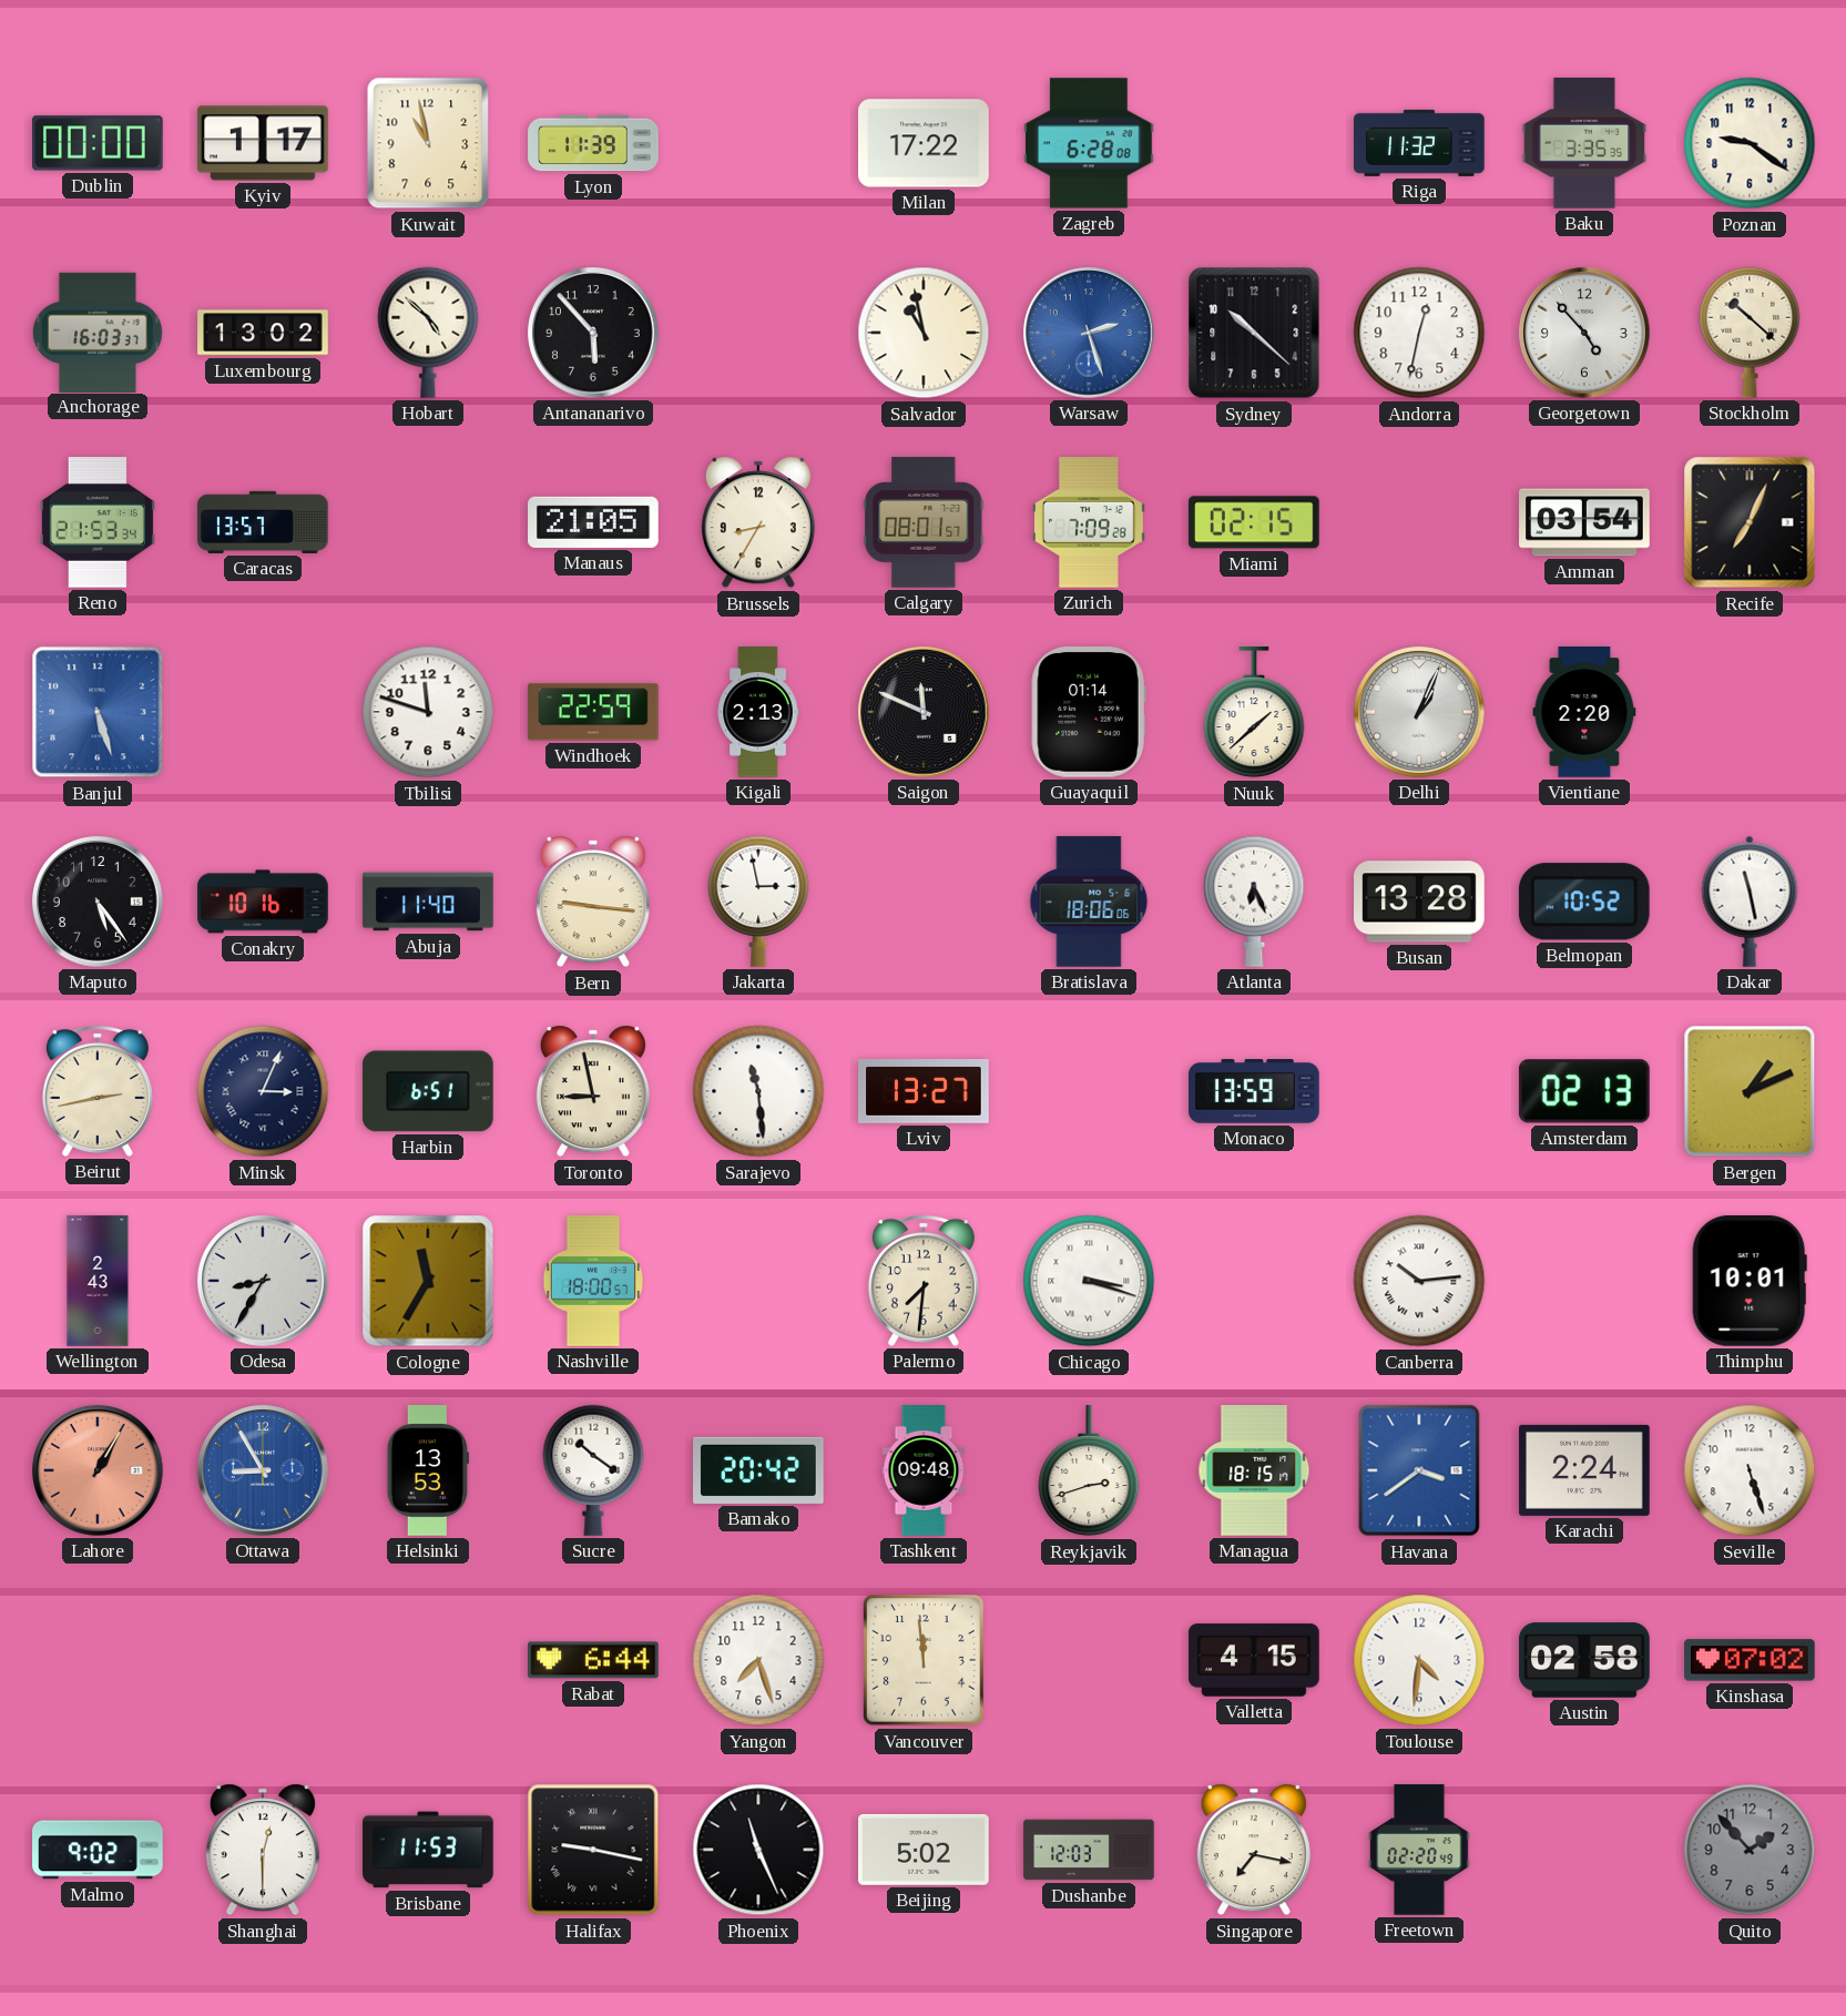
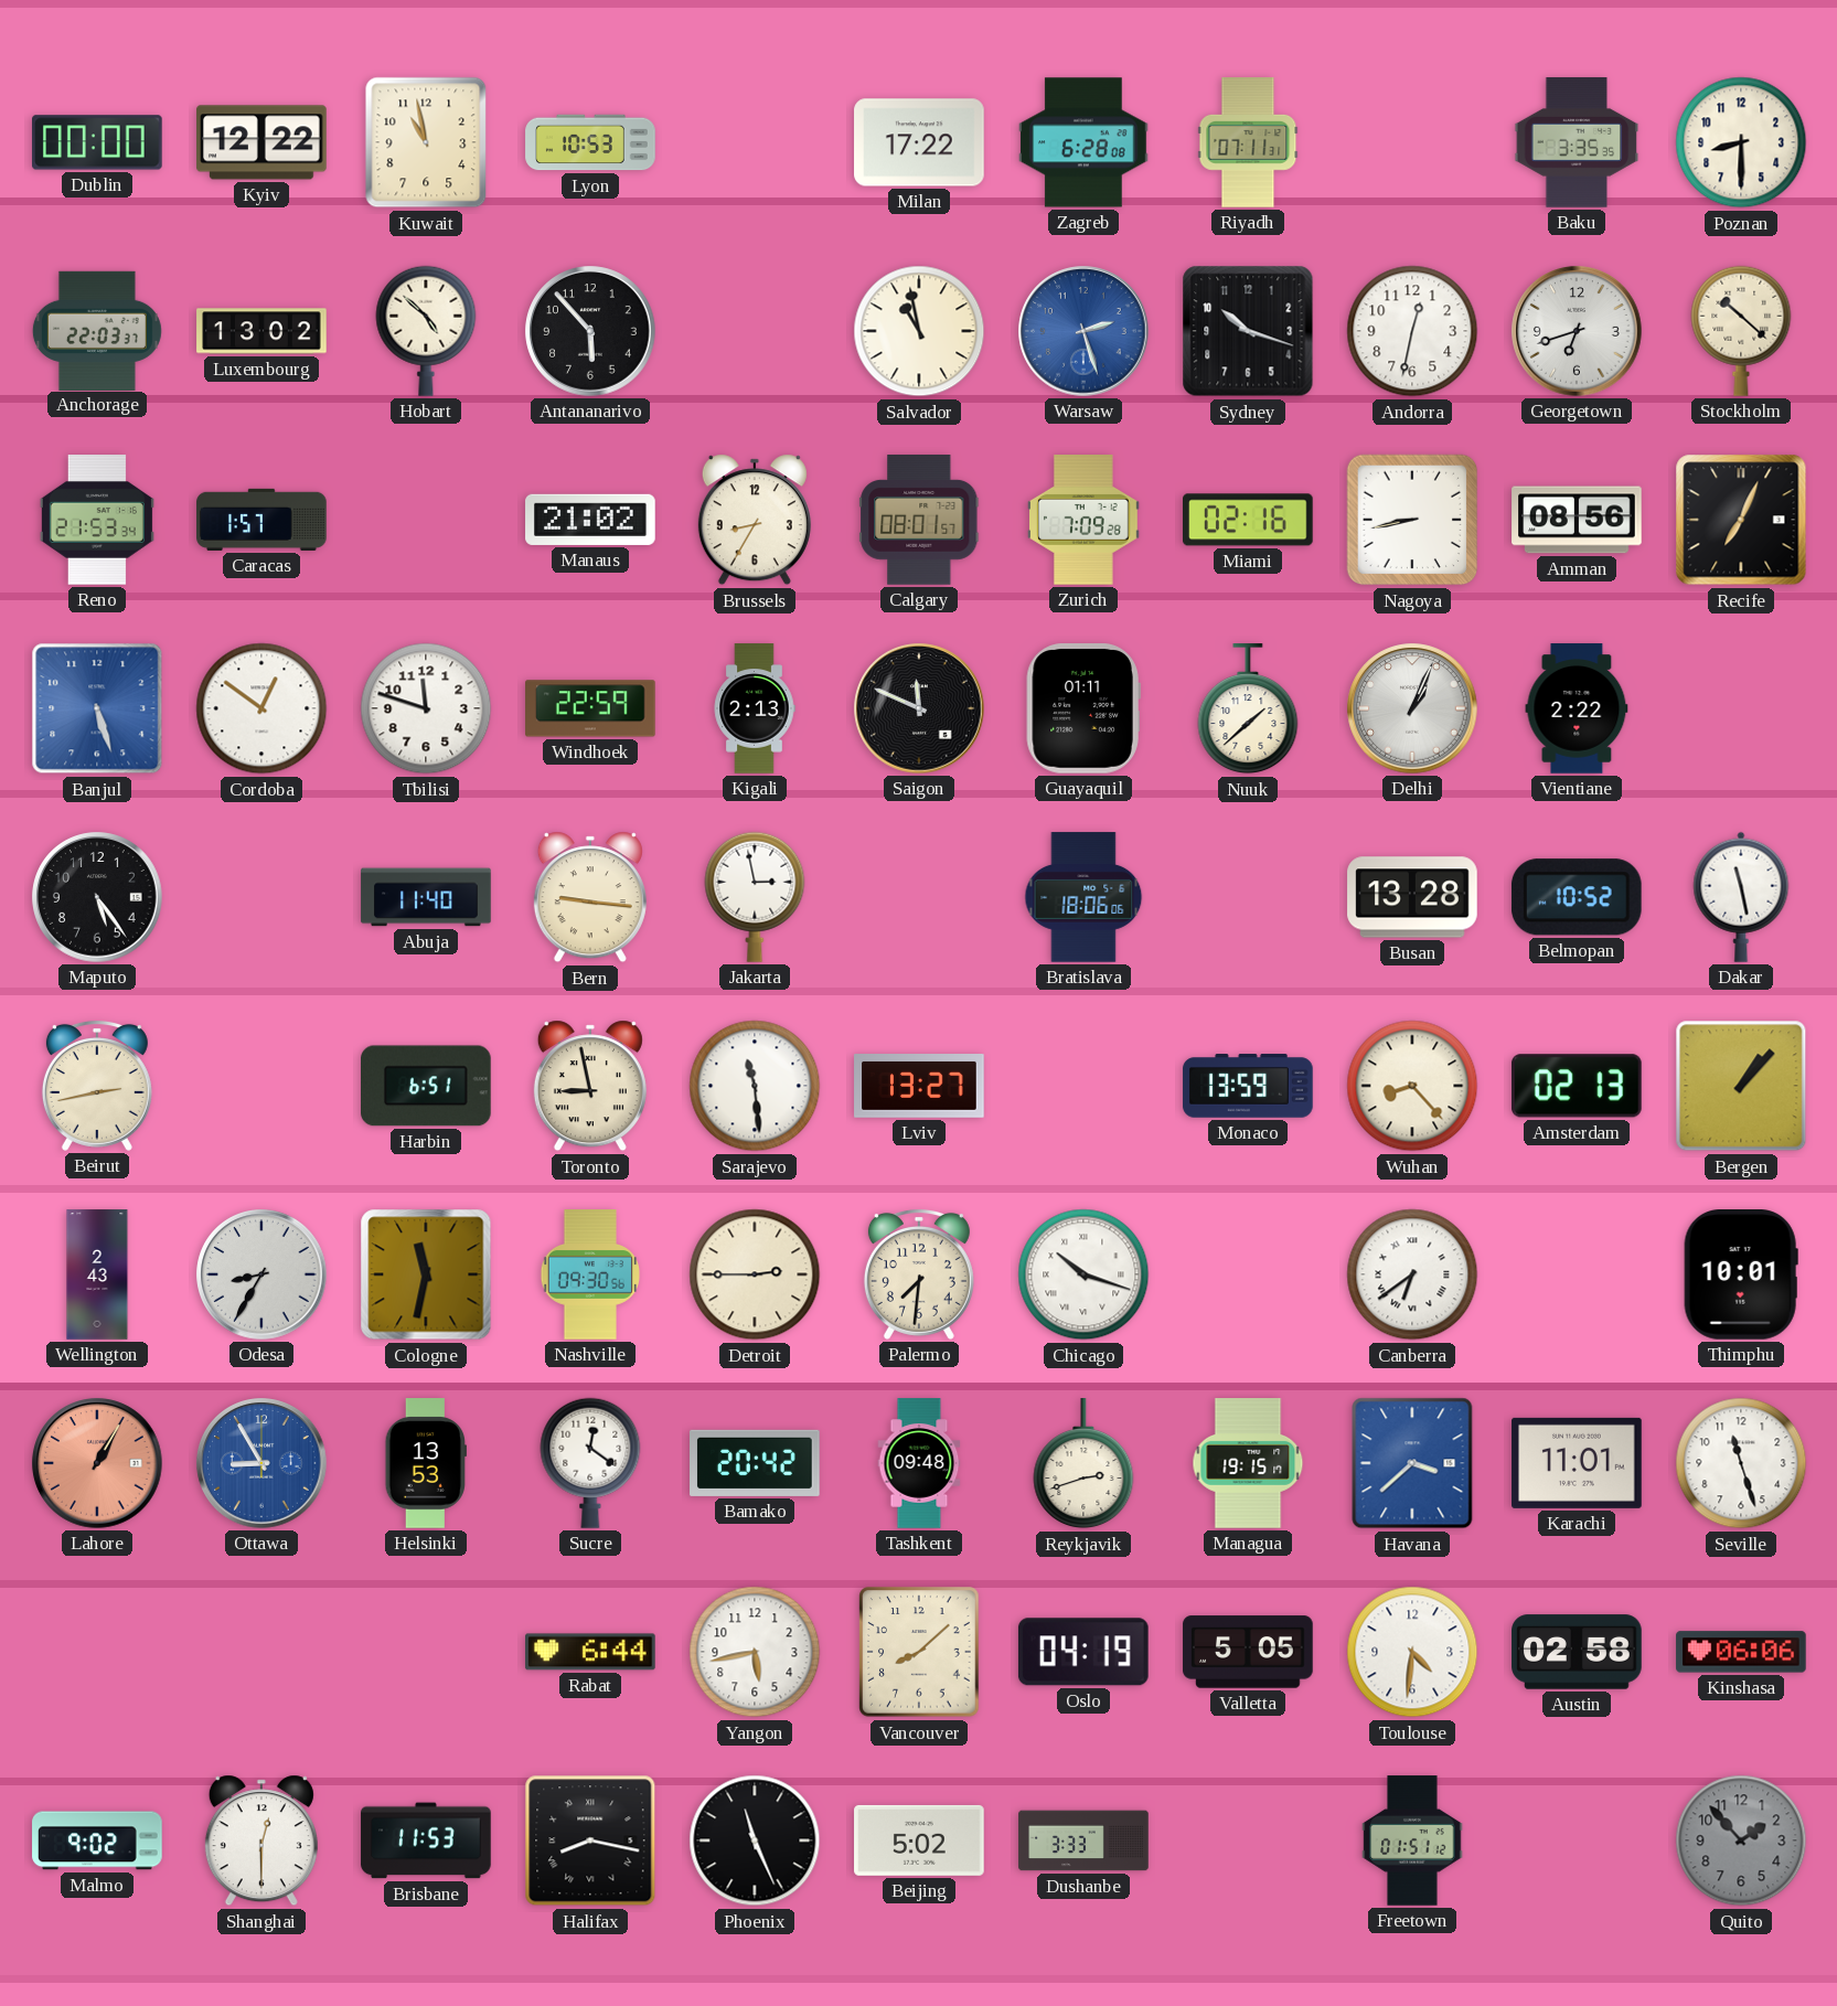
Kyiv: 1:17 -> 12:22
Lyon: 11:39 -> 10:53
Riyadh: none -> 07:11
Riga: 11:32 -> none
Poznan: 9:21 -> 8:30
Anchorage: 16:03 -> 22:03
Sydney: 10:22 -> 10:18
Georgetown: 4:53 -> 6:42
Caracas: 13:57 -> 1:57
Manaus: 21:05 -> 21:02
Miami: 02:15 -> 02:16
Nagoya: none -> 8:43
Amman: 03:54 -> 08:56
Cordoba: none -> 12:51
Guayaquil: 01:14 -> 01:11
Vientiane: 2:20 -> 2:22
Conakry: 10:16 -> none
Atlanta: 6:26 -> none
Minsk: 3:04 -> none
Wuhan: none -> 8:23
Bergen: 1:11 -> 1:07
Cologne: 11:35 -> 11:32
Nashville: 18:00 -> 09:30
Detroit: none -> 2:45
Chicago: 3:18 -> 10:18
Canberra: 10:14 -> 6:39
Sucre: 10:21 -> 12:21
Managua: 18:15 -> 19:15
Havana: 3:39 -> 3:38
Karachi: 2:24 -> 11:01
Seville: 5:27 -> 11:27
Yangon: 7:27 -> 5:43
Vancouver: 11:59 -> 8:08
Oslo: none -> 04:19
Valletta: 4:15 -> 5:05
Kinshasa: 07:02 -> 06:06
Halifax: 9:17 -> 8:17
Dushanbe: 12:03 -> 3:33
Singapore: 7:17 -> none
Freetown: 02:20 -> 01:51
